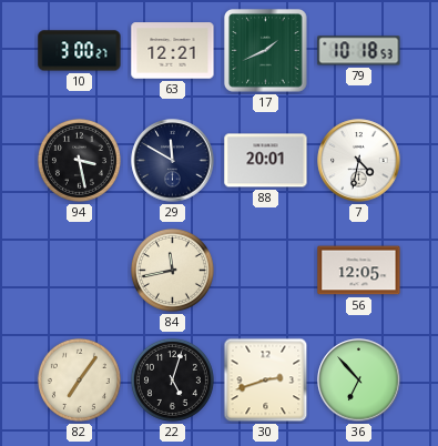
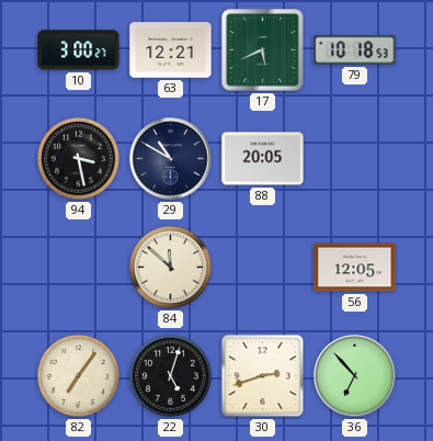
17: 1:41 -> 5:41
29: 11:50 -> 10:50
88: 20:01 -> 20:05
7: 4:32 -> none
84: 11:43 -> 11:52
